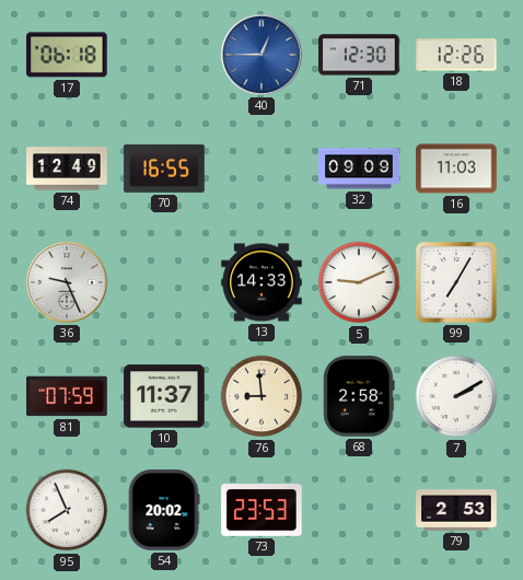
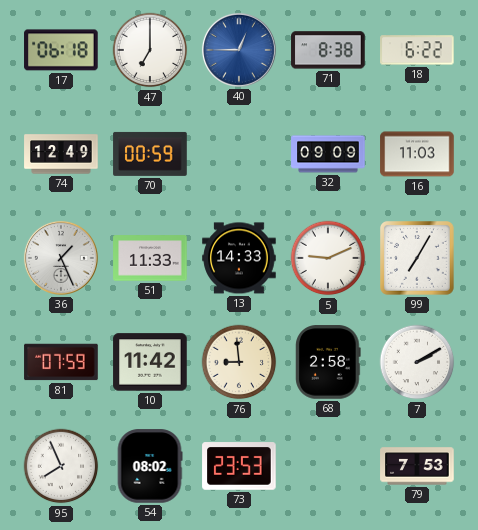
47: none -> 7:00
71: 12:30 -> 8:38
18: 12:26 -> 6:22
70: 16:55 -> 00:59
36: 9:26 -> 1:26
51: none -> 11:33
10: 11:37 -> 11:42
54: 20:02 -> 08:02
79: 2:53 -> 7:53
